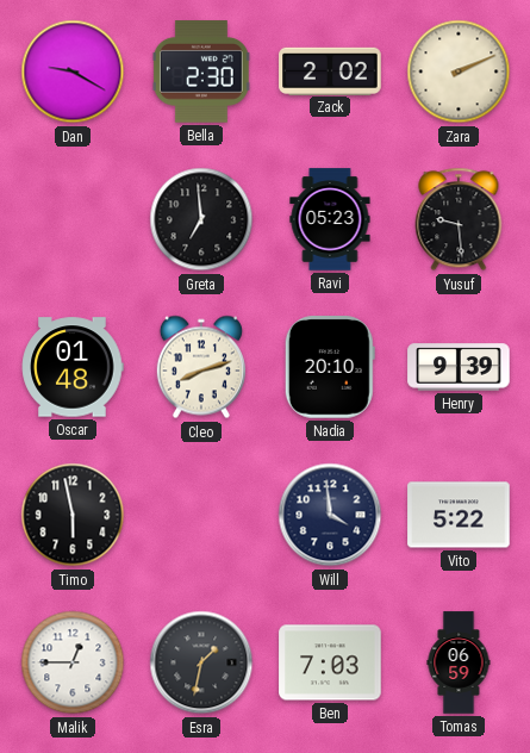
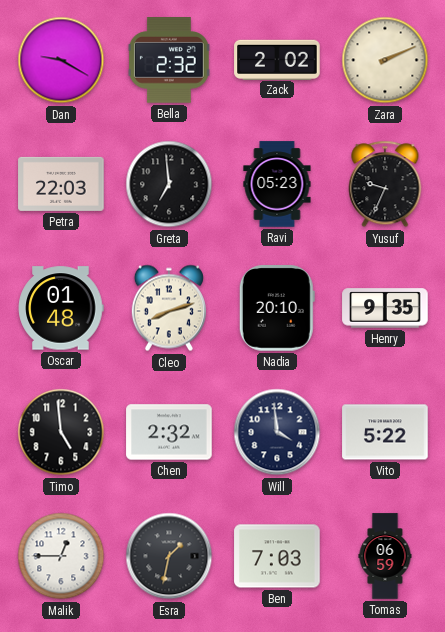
Bella: 2:30 -> 2:32
Petra: none -> 22:03
Yusuf: 9:29 -> 9:34
Henry: 9:39 -> 9:35
Timo: 5:58 -> 4:59
Chen: none -> 2:32
